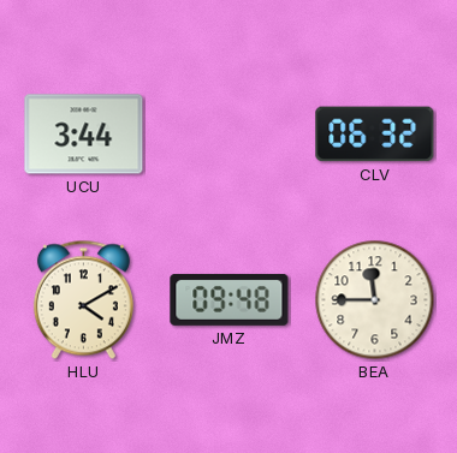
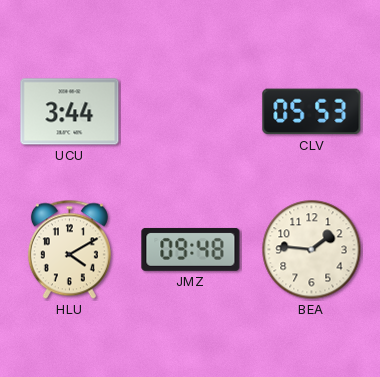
CLV: 06:32 -> 05:53
BEA: 11:45 -> 1:46
